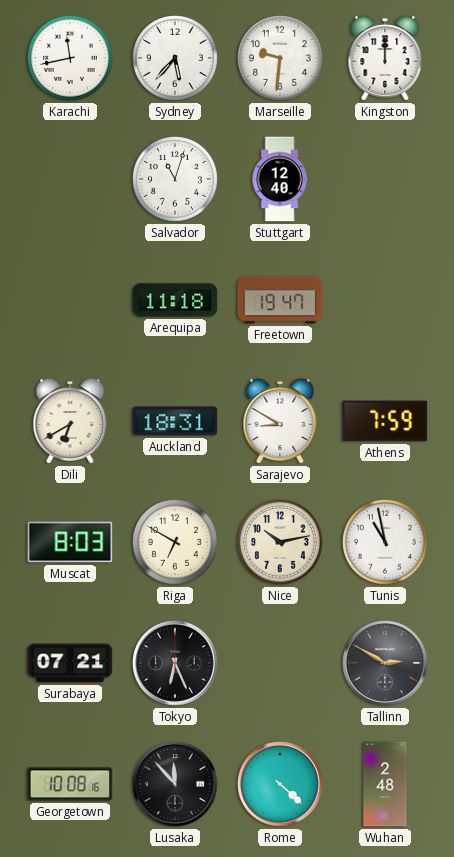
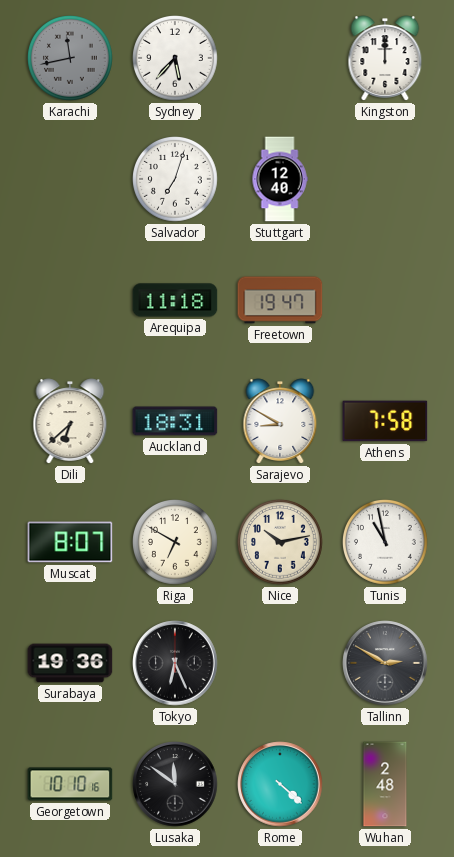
Karachi dial: white -> grey
Marseille: 9:31 -> none
Salvador: 11:03 -> 7:03
Dili: 6:40 -> 6:38
Athens: 7:59 -> 7:58
Muscat: 8:03 -> 8:07
Surabaya: 07:21 -> 19:36
Georgetown: 10:08 -> 10:10
Lusaka: 11:53 -> 11:51
